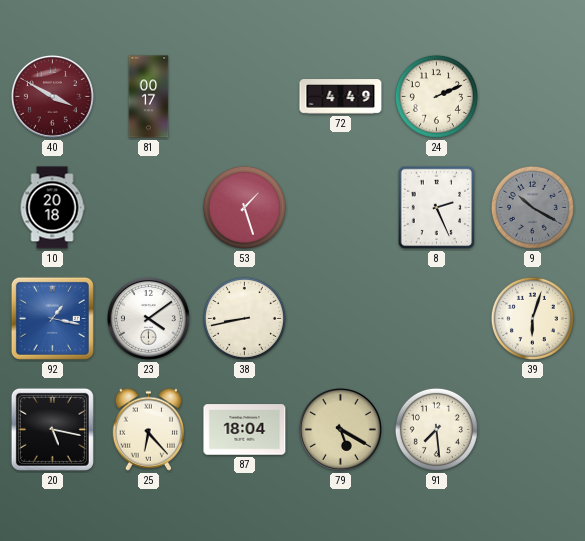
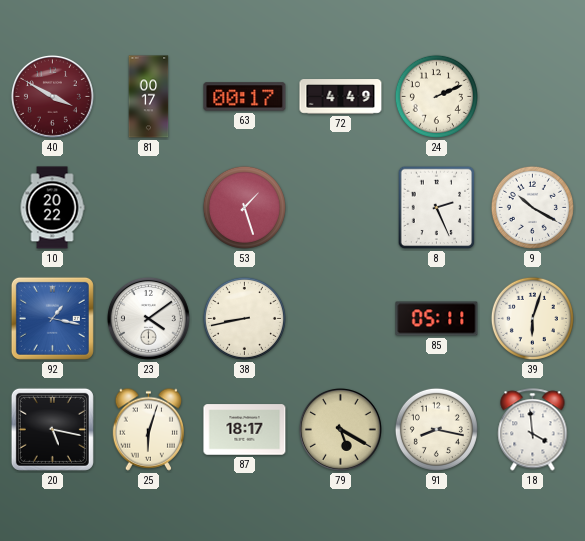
63: none -> 00:17
10: 20:18 -> 20:22
9 dial: grey -> white
85: none -> 05:11
25: 6:23 -> 6:03
87: 18:04 -> 18:17
91: 7:29 -> 8:17
18: none -> 3:59
